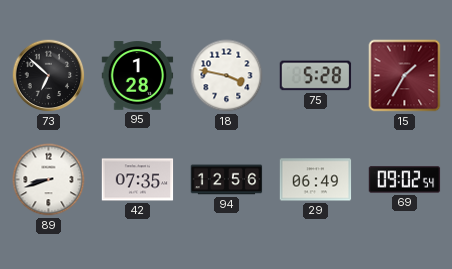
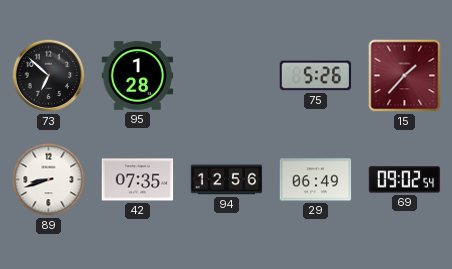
18: 3:47 -> none
75: 5:28 -> 5:26
15: 1:35 -> 1:37
